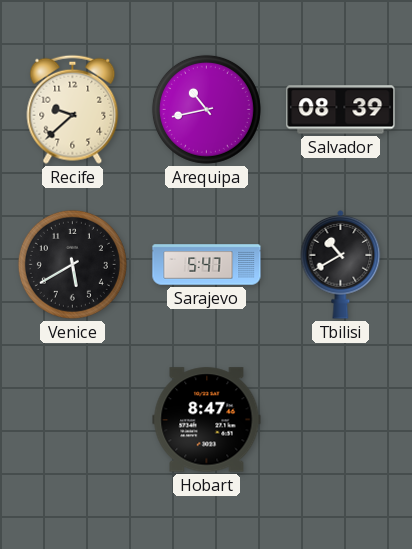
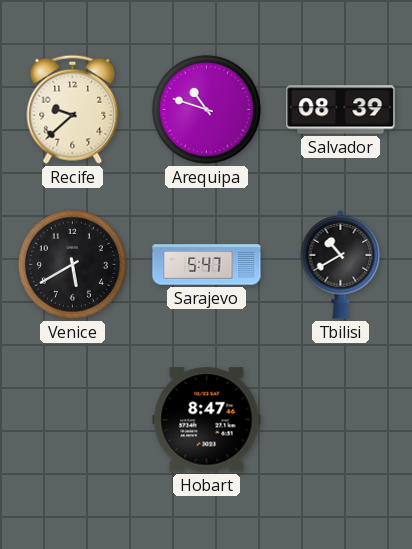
Arequipa: 10:43 -> 10:48
